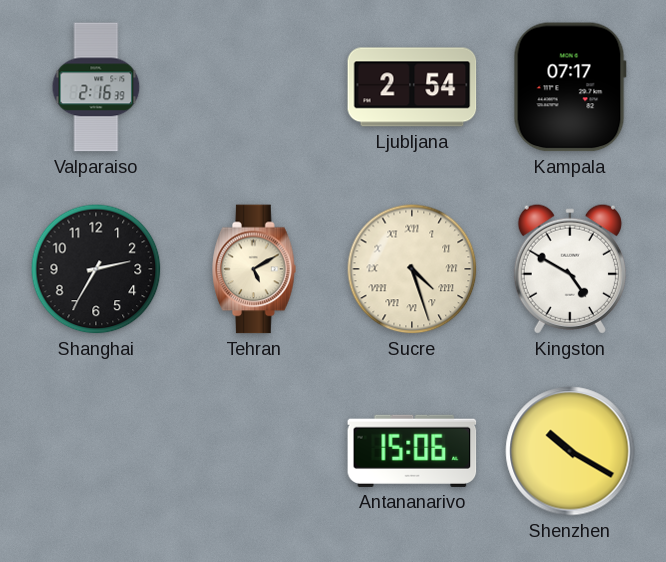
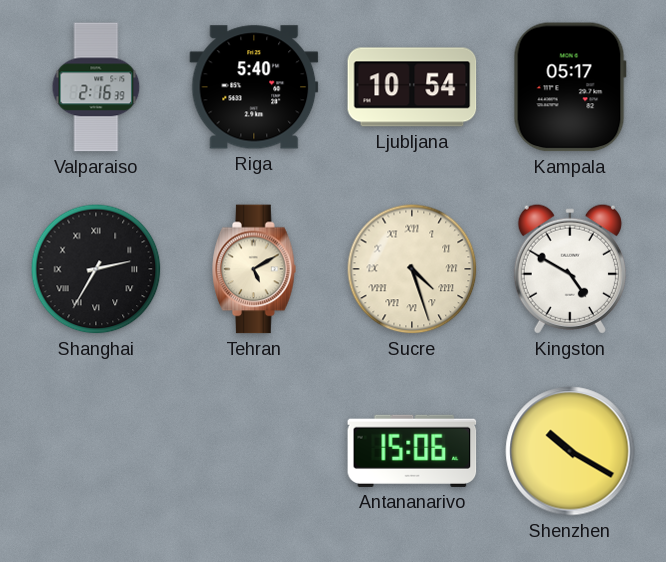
Riga: none -> 5:40
Ljubljana: 2:54 -> 10:54
Kampala: 07:17 -> 05:17
Shanghai numerals: Arabic -> Roman
